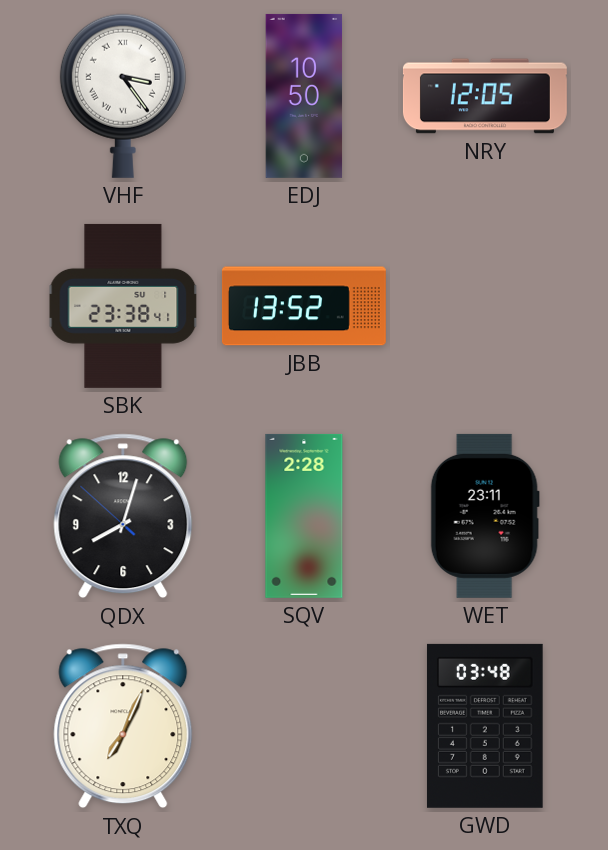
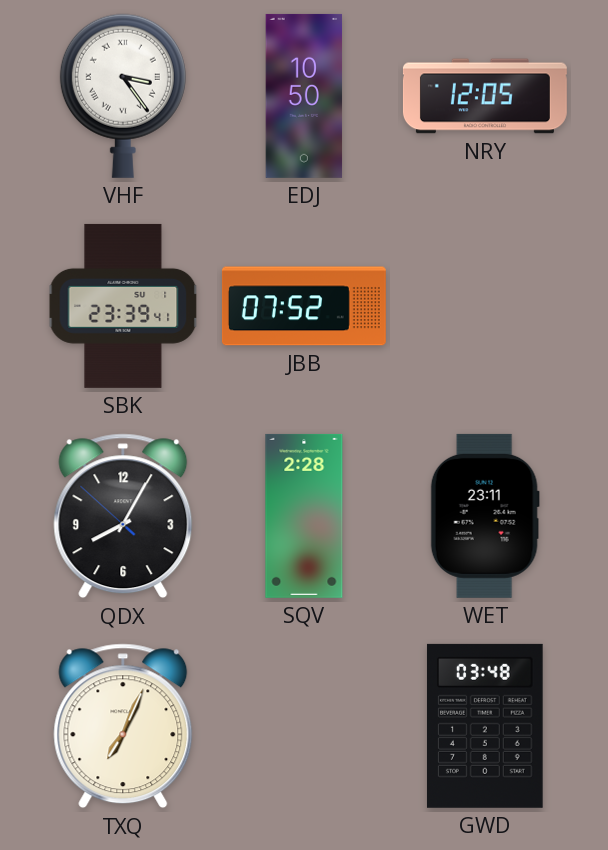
SBK: 23:38 -> 23:39
JBB: 13:52 -> 07:52
QDX: 8:02 -> 8:04
